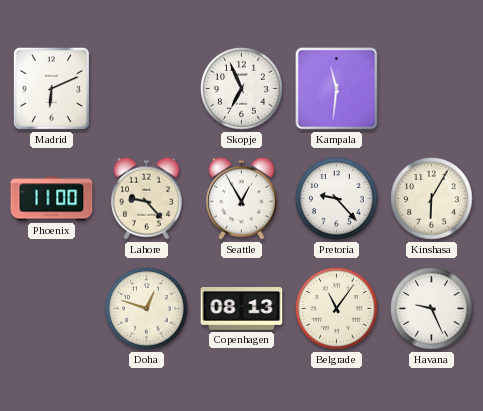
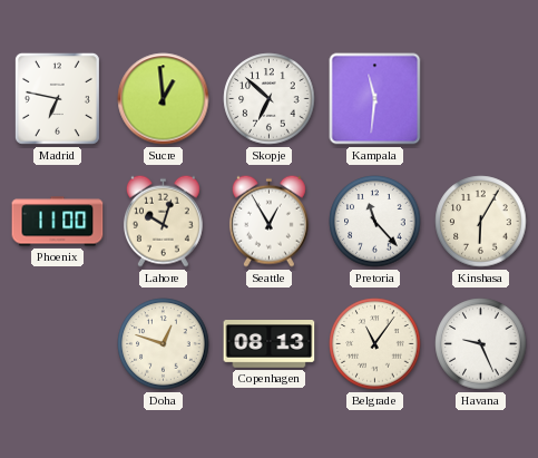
Madrid: 6:11 -> 6:47
Sucre: none -> 12:59
Skopje: 6:56 -> 6:52
Lahore: 9:23 -> 10:03
Pretoria: 9:23 -> 11:23
